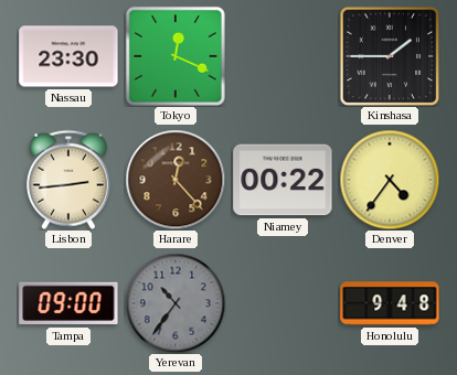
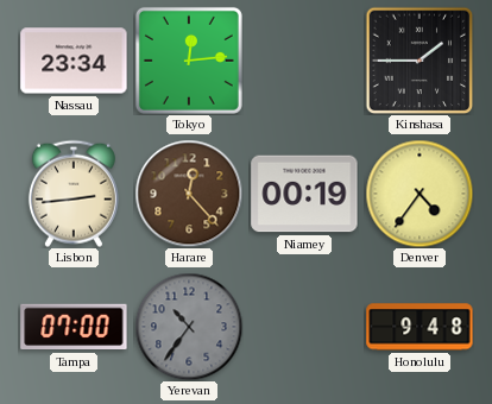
Nassau: 23:30 -> 23:34
Tokyo: 12:19 -> 12:14
Niamey: 00:22 -> 00:19
Tampa: 09:00 -> 07:00
